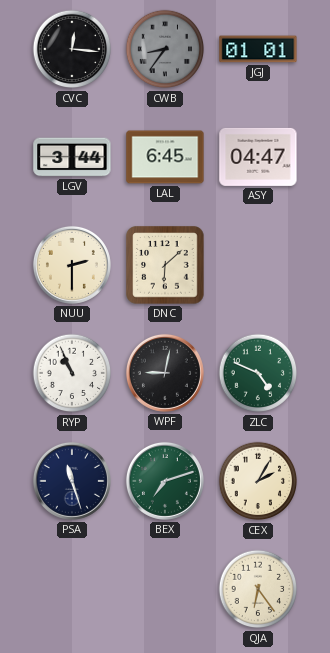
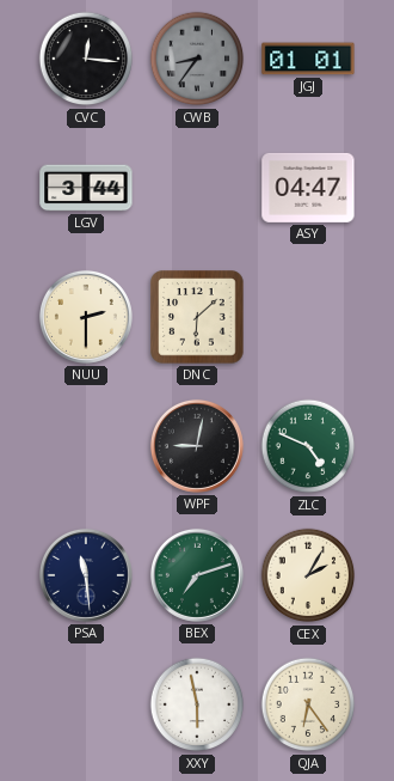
LAL: 6:45 -> none
RYP: 10:56 -> none
PSA: 11:27 -> 11:29
XXY: none -> 5:58
